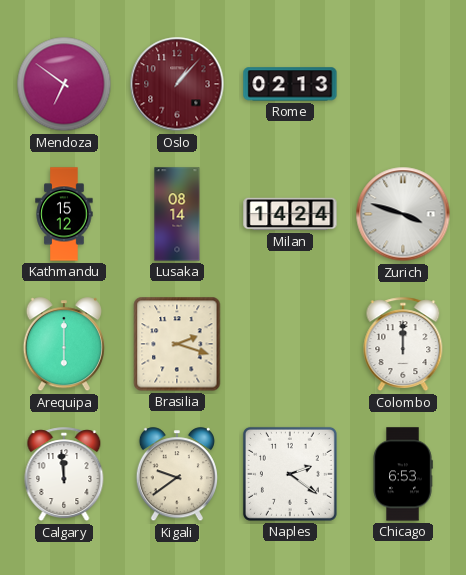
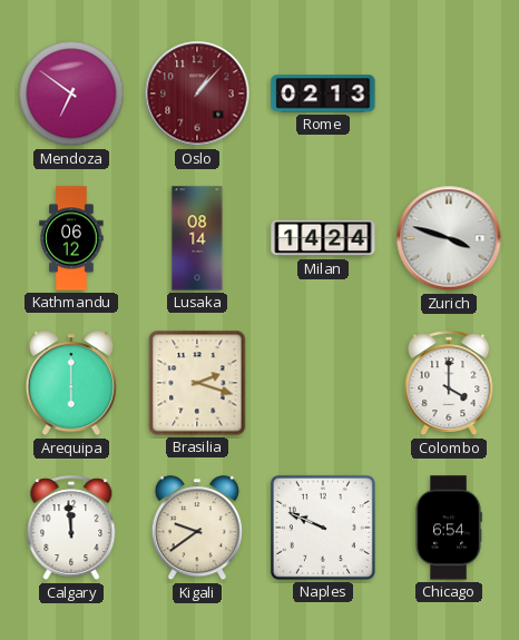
Kathmandu: 15:12 -> 06:12
Colombo: 12:00 -> 4:00
Naples: 2:21 -> 9:49
Chicago: 6:53 -> 6:54
